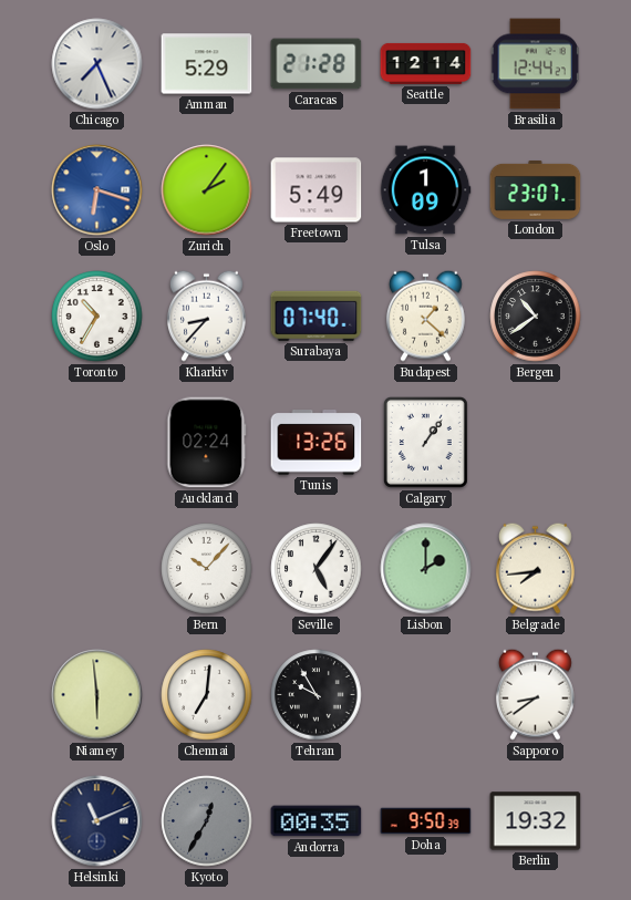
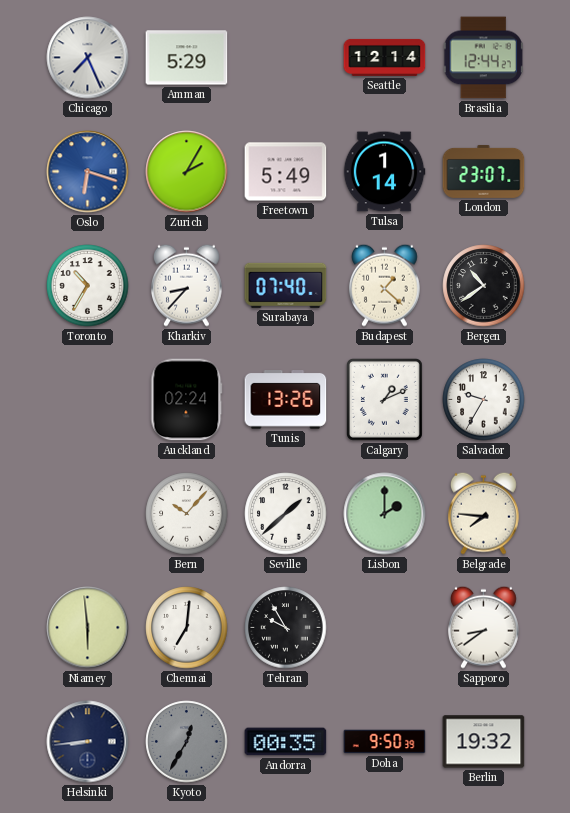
Caracas: 21:28 -> none
Zurich: 2:06 -> 2:05
Tulsa: 1:09 -> 1:14
Calgary: 1:06 -> 1:11
Salvador: none -> 9:35
Seville: 5:06 -> 1:38
Belgrade: 7:44 -> 7:46
Helsinki: 11:11 -> 8:44
